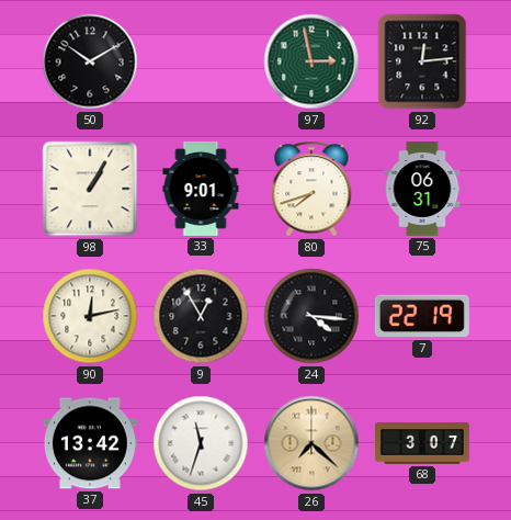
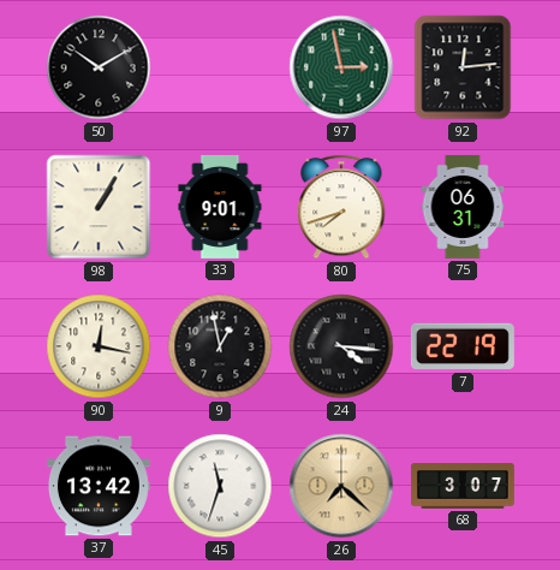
90: 12:13 -> 12:17
9: 12:55 -> 12:58
